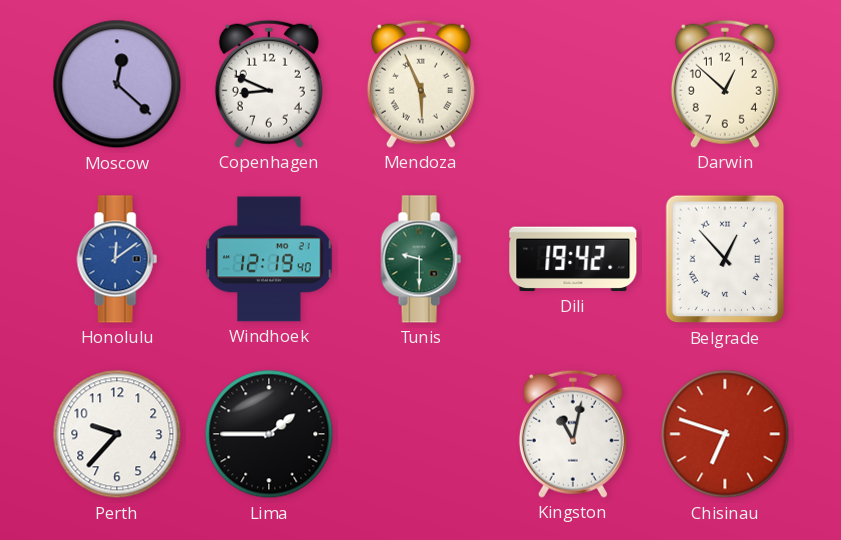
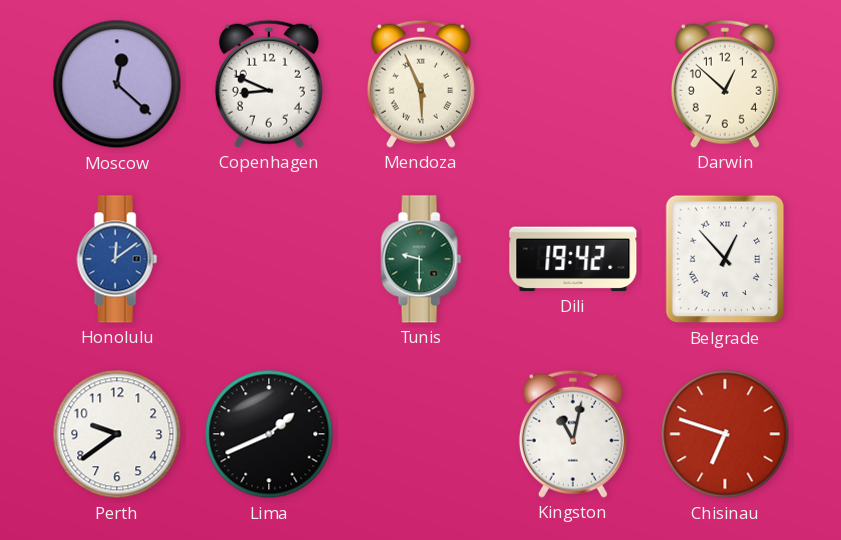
Windhoek: 12:19 -> none
Perth: 9:37 -> 9:39
Lima: 1:45 -> 1:41
